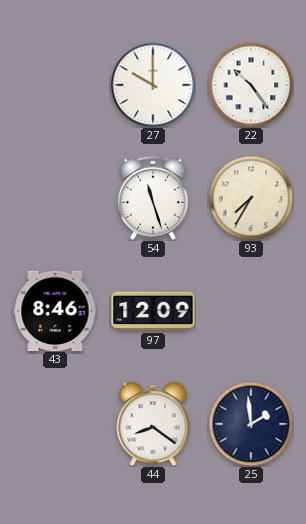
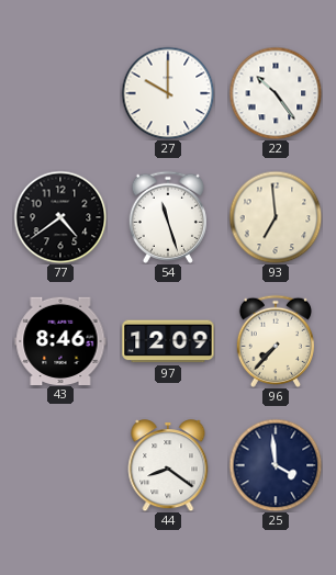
77: none -> 4:39
93: 7:35 -> 6:59
96: none -> 7:37
25: 1:59 -> 3:59
